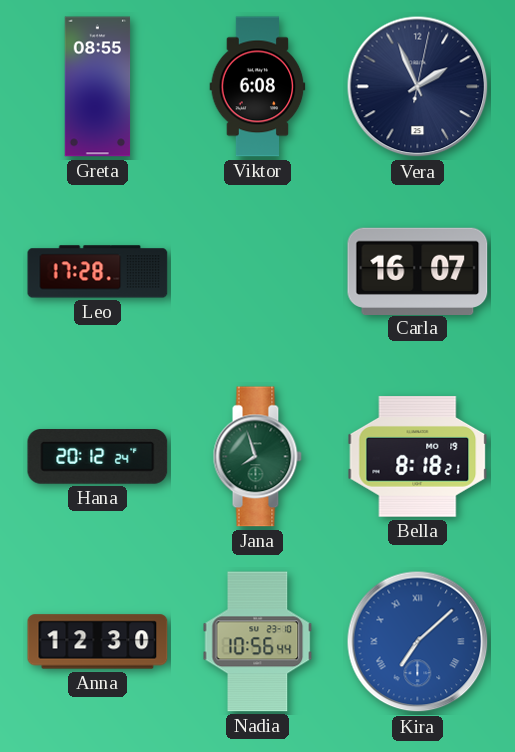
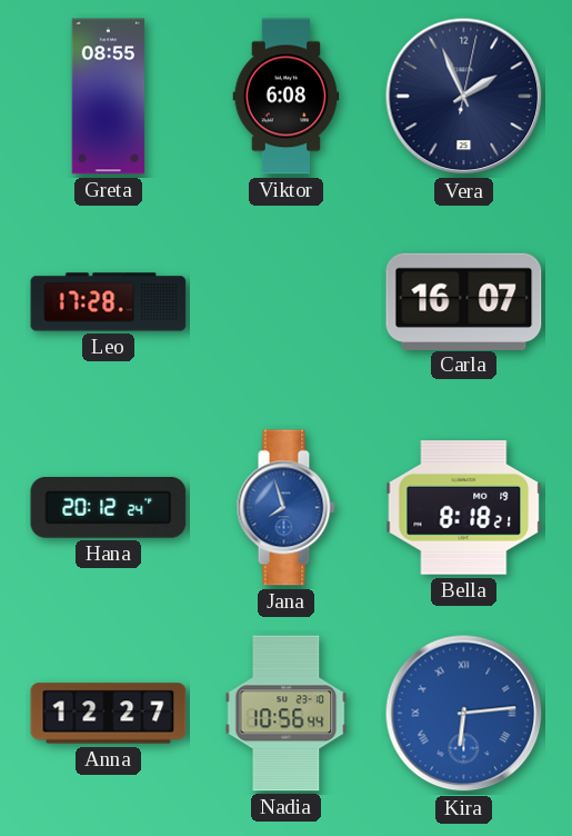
Jana dial: green -> blue
Anna: 12:30 -> 12:27
Kira: 7:08 -> 6:14
